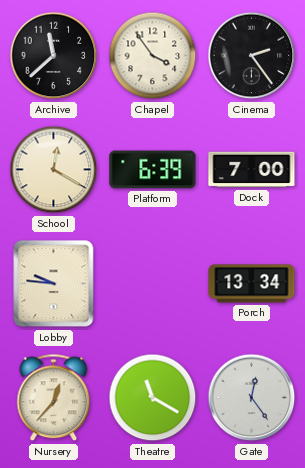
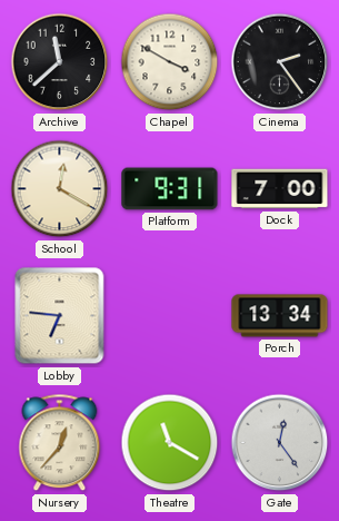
Chapel: 3:54 -> 3:50
Platform: 6:39 -> 9:31
Lobby: 9:46 -> 6:46
